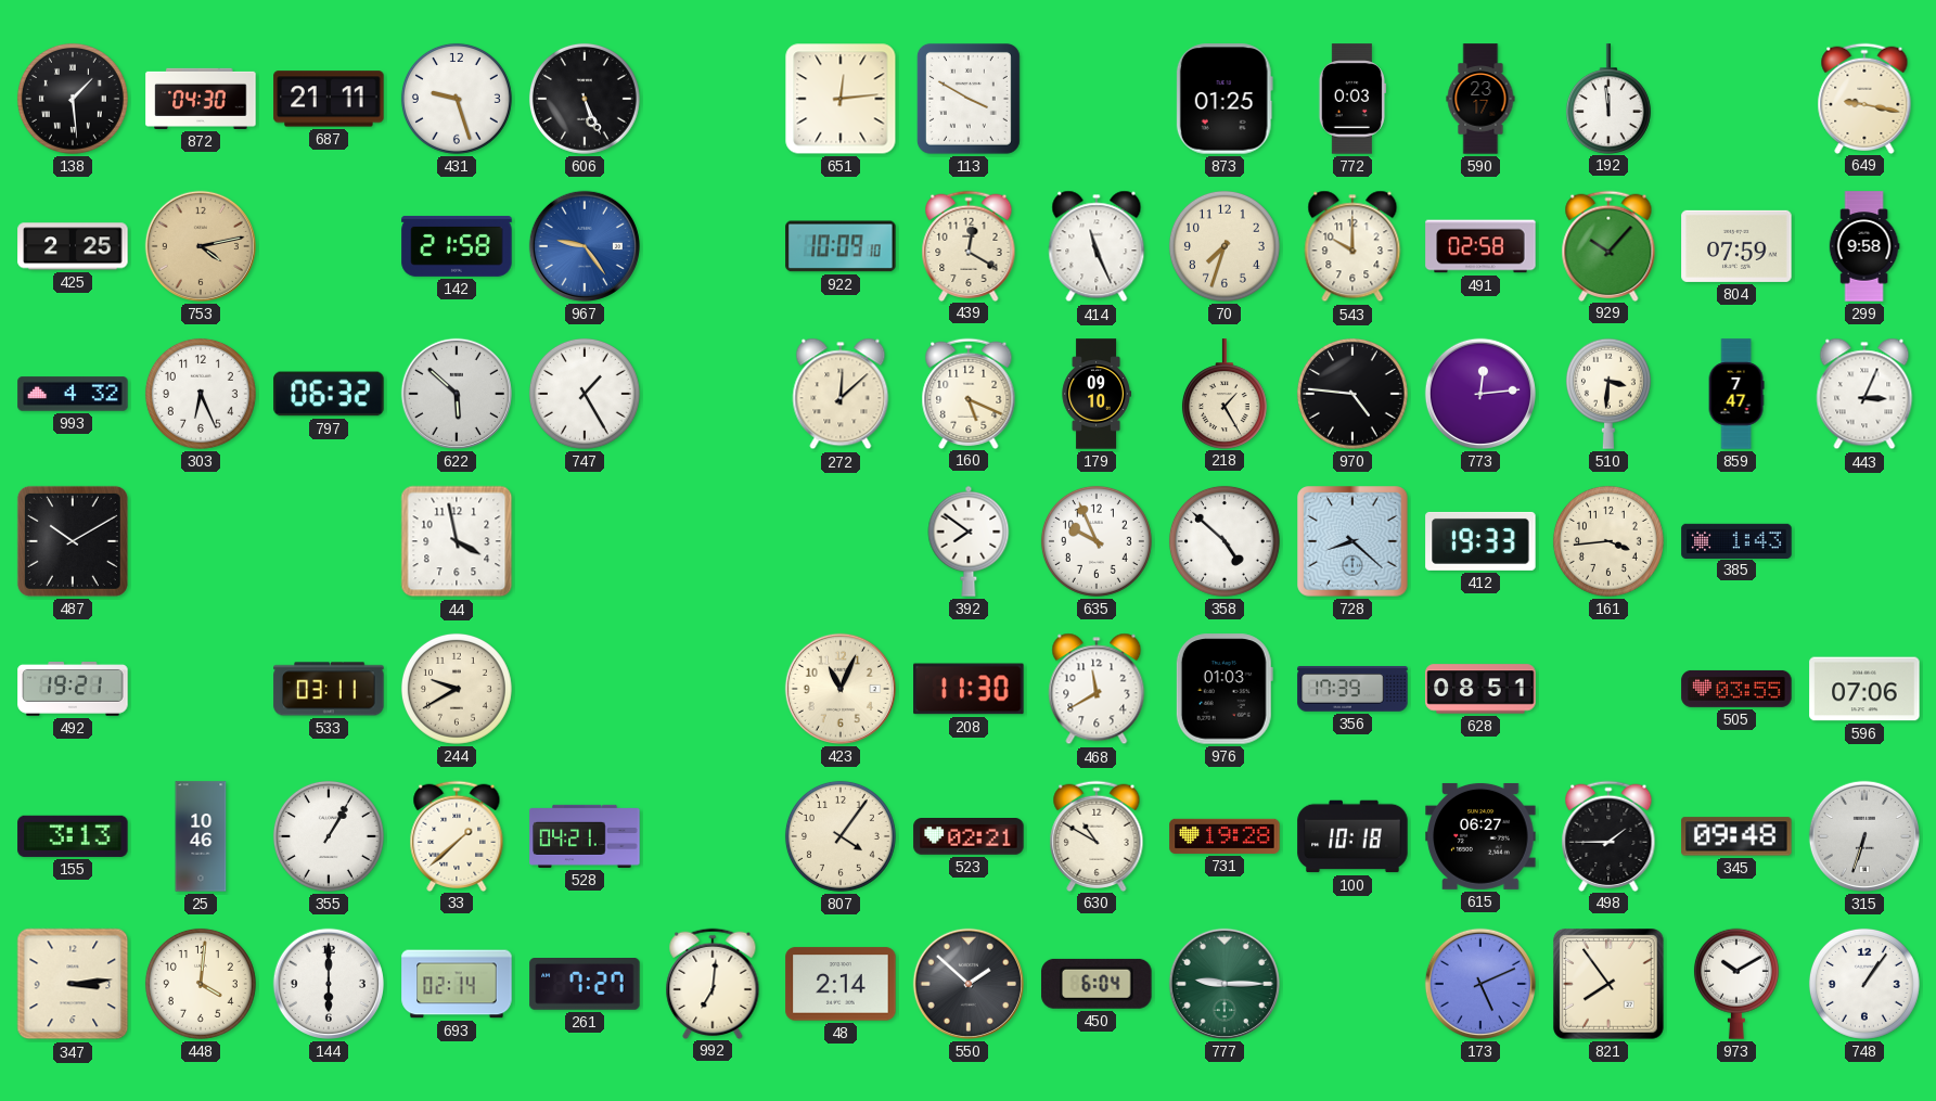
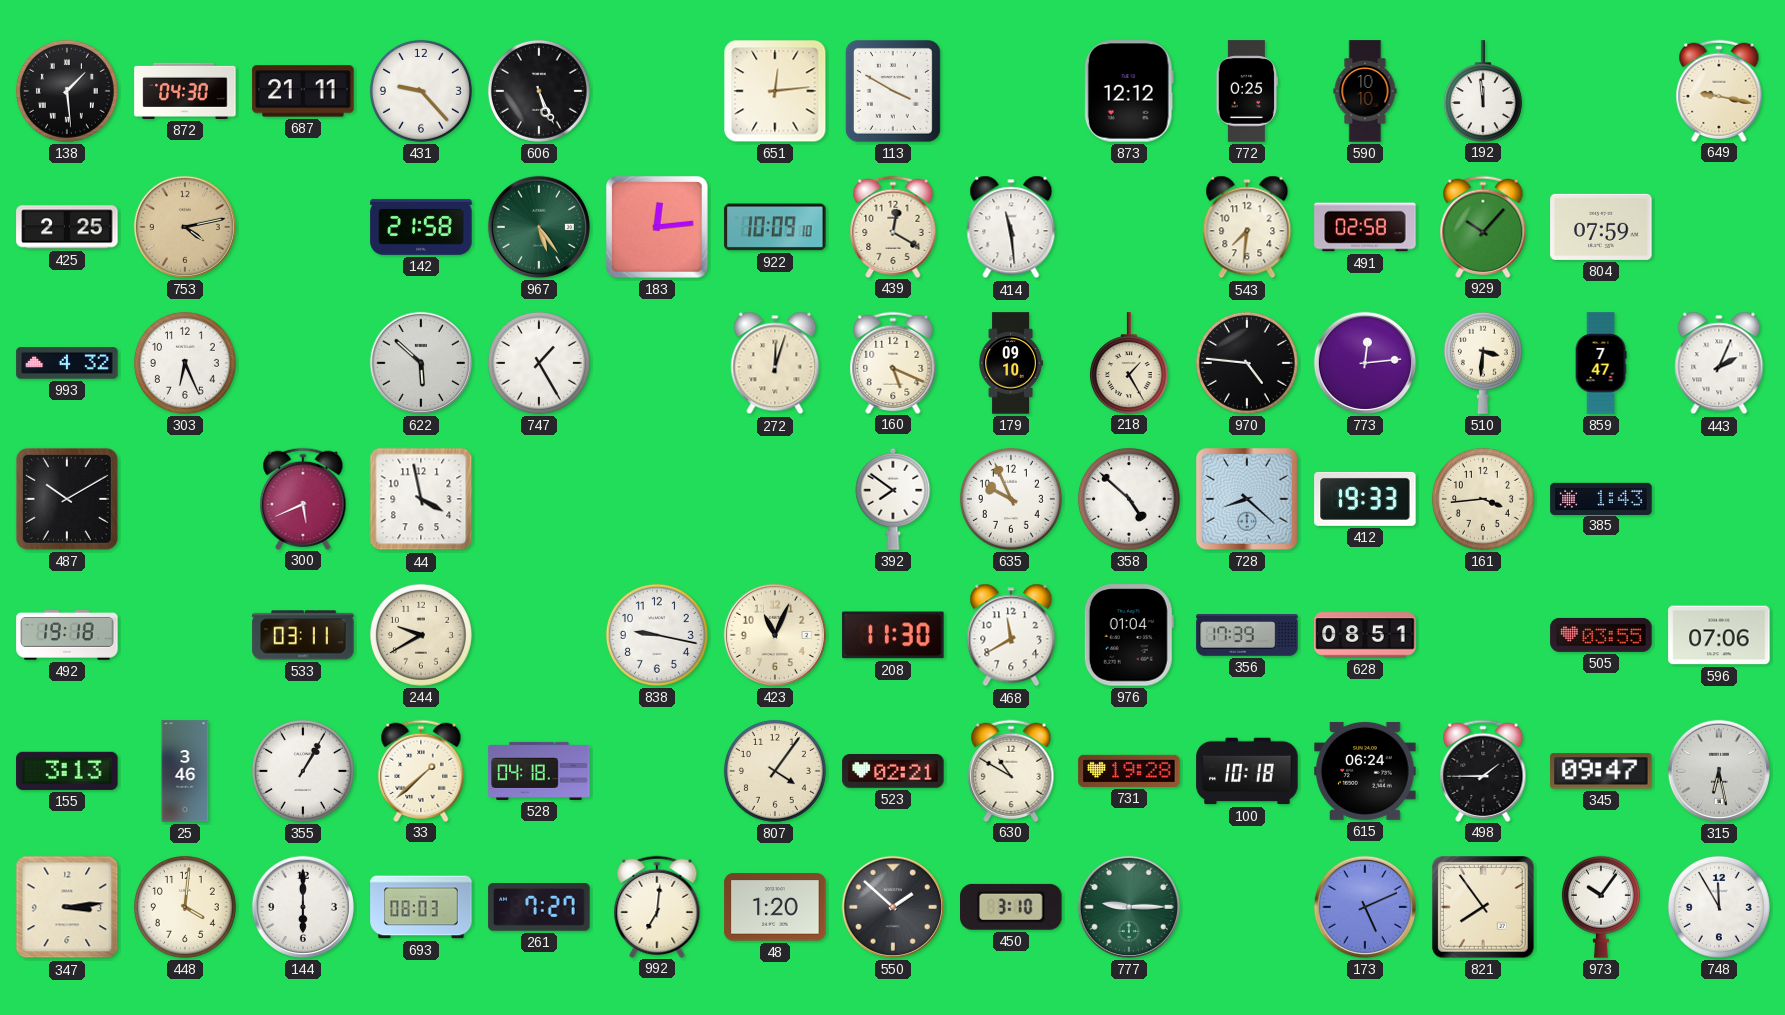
431: 9:27 -> 9:23
873: 01:25 -> 12:12
772: 0:03 -> 0:25
590: 23:17 -> 10:10
967: 9:24 -> 5:24
967 dial: blue -> green
183: none -> 12:14
414: 11:26 -> 11:29
70: 7:33 -> none
543: 10:00 -> 7:31
299: 9:58 -> none
797: 06:32 -> none
272: 12:08 -> 12:03
443: 3:04 -> 2:04
300: none -> 5:41
492: 19:21 -> 19:18
838: none -> 9:17
976: 01:03 -> 01:04
25: 10:46 -> 3:46
528: 04:21 -> 04:18
615: 06:27 -> 06:24
345: 09:48 -> 09:47
315: 6:33 -> 6:28
693: 02:14 -> 08:03
48: 2:14 -> 1:20
450: 6:04 -> 3:10
973: 10:10 -> 10:06
748: 1:06 -> 11:55
